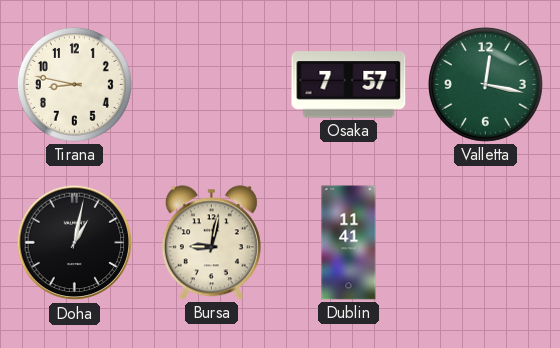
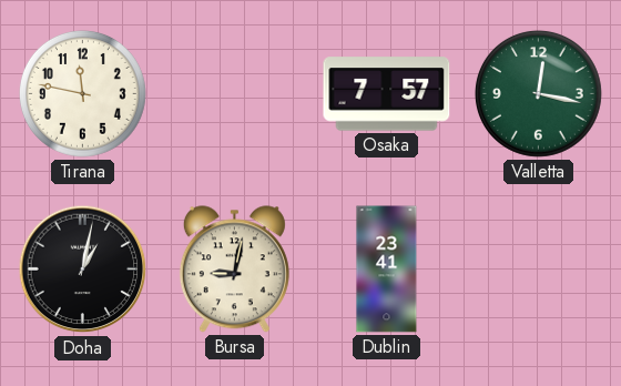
Tirana: 8:47 -> 11:47
Dublin: 11:41 -> 23:41
